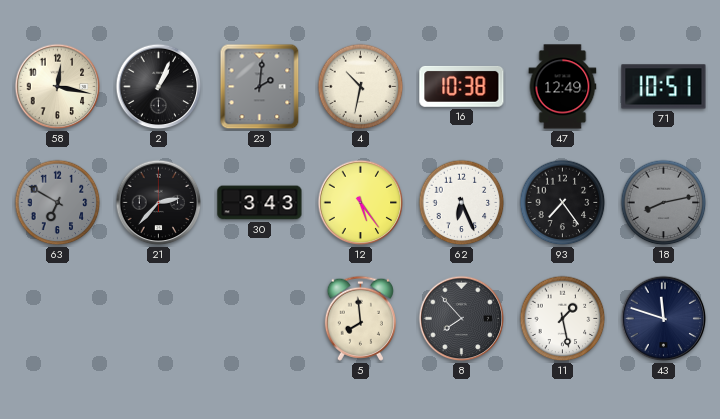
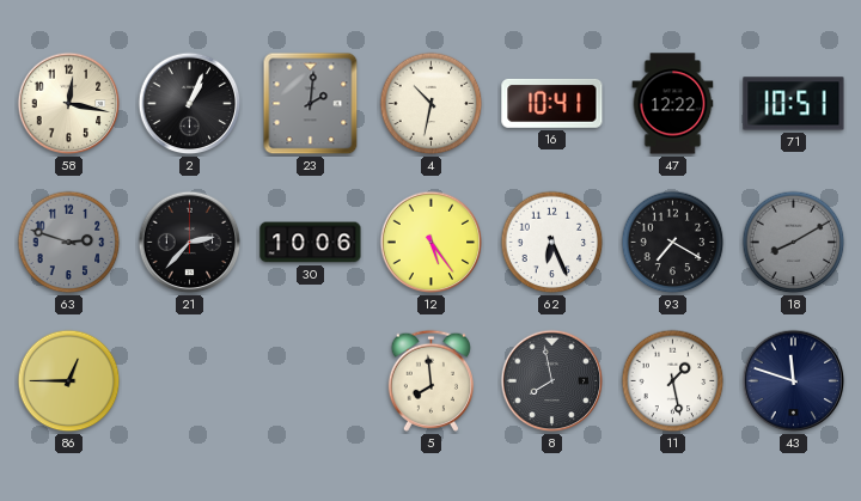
16: 10:38 -> 10:41
47: 12:49 -> 12:22
63: 6:50 -> 2:48
30: 3:43 -> 10:06
93: 7:24 -> 7:20
18: 8:13 -> 8:10
86: none -> 12:45
8: 7:53 -> 7:58
